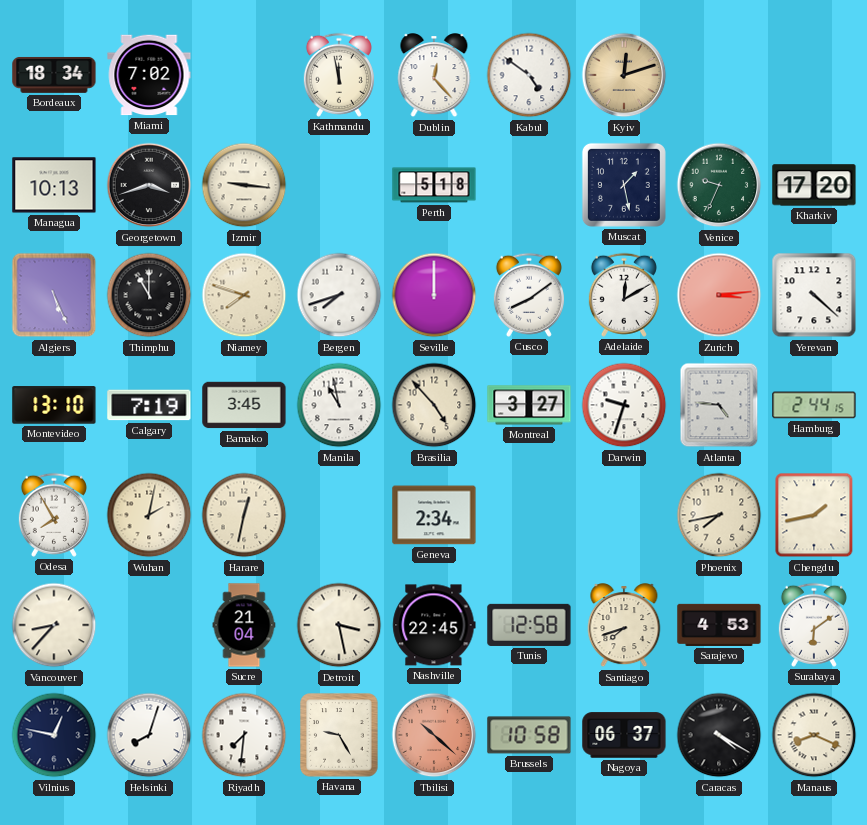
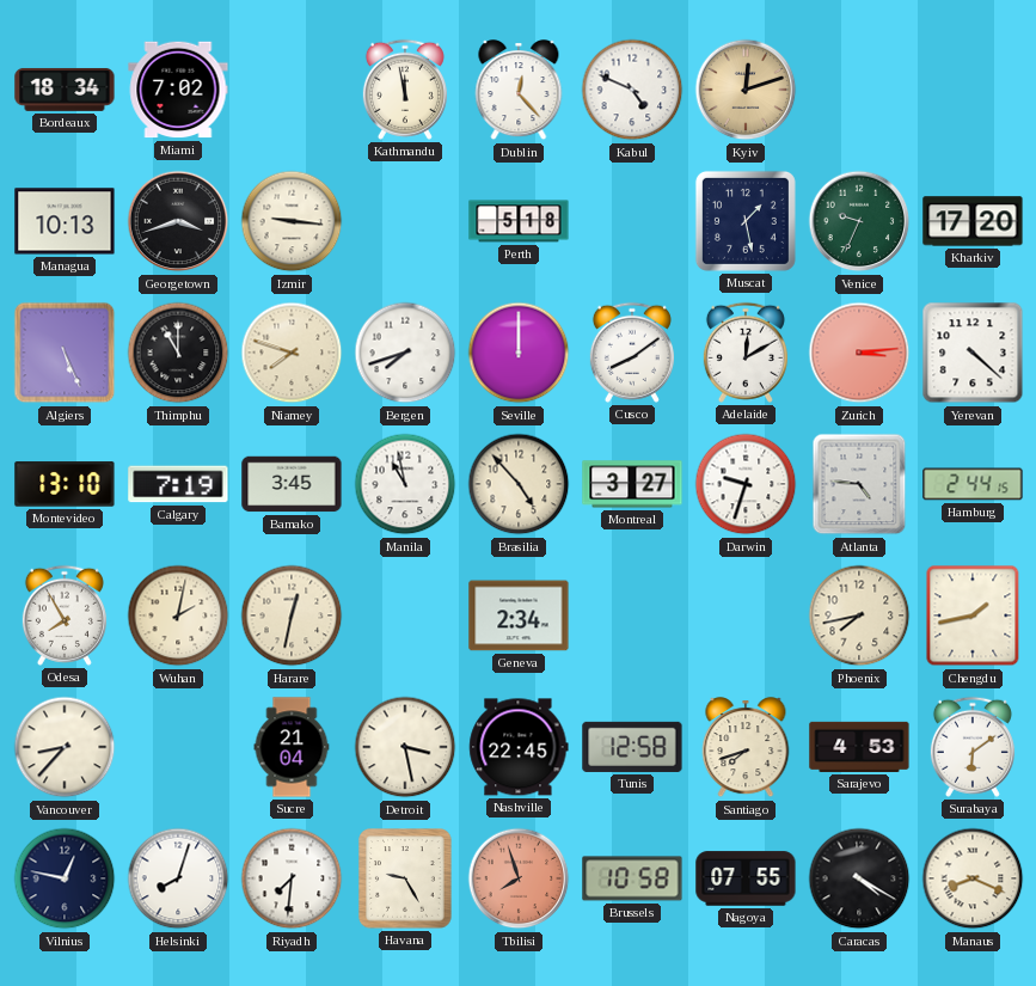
Kabul: 4:51 -> 4:49
Tbilisi: 10:22 -> 7:57
Nagoya: 06:37 -> 07:55
